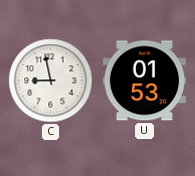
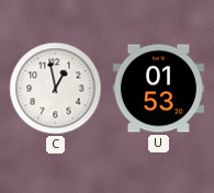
C: 8:58 -> 12:58
